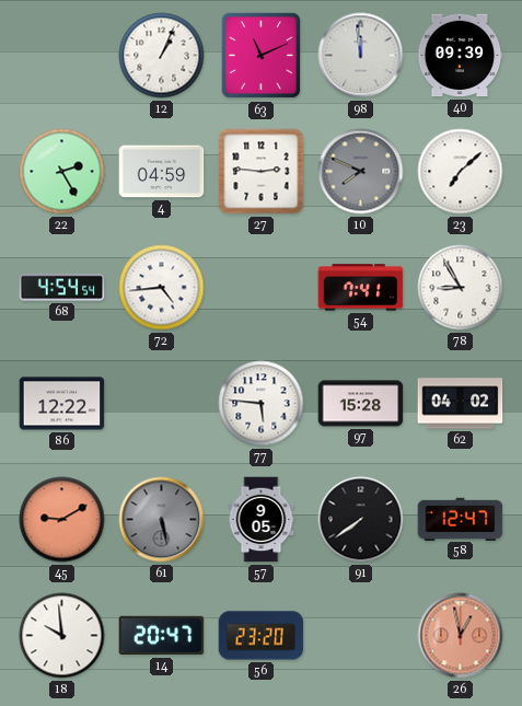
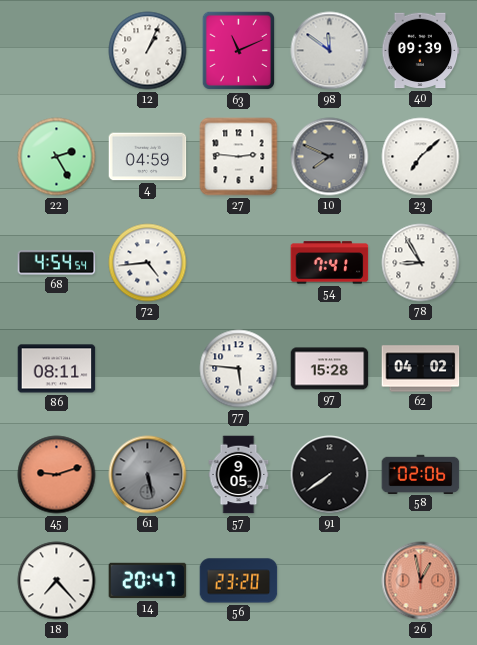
98: 11:59 -> 11:51
86: 12:22 -> 08:11
45: 9:10 -> 9:12
58: 12:47 -> 02:06
18: 9:59 -> 7:23
